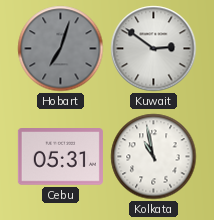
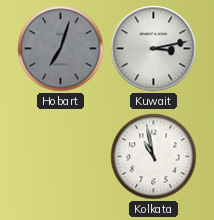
Kuwait: 2:51 -> 3:13
Cebu: 05:31 -> none
